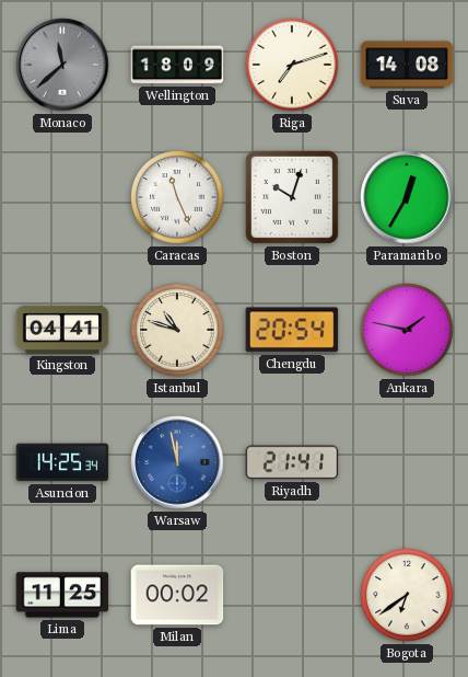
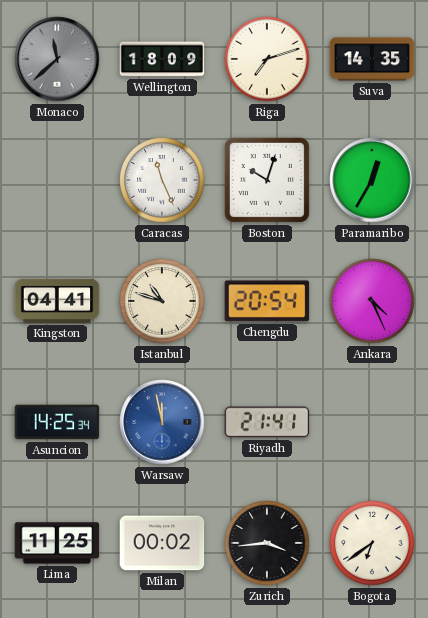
Suva: 14:08 -> 14:35
Ankara: 1:47 -> 4:26
Zurich: none -> 3:44
